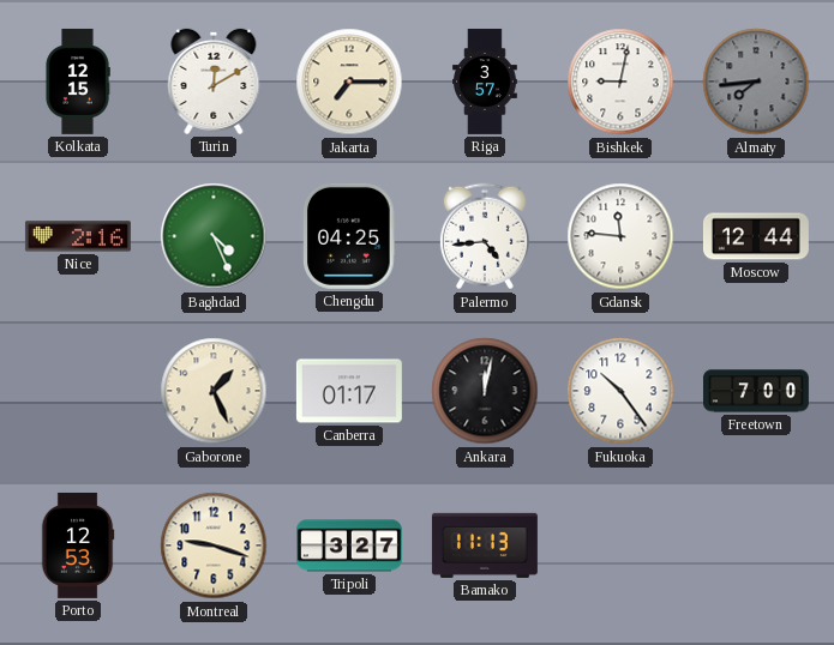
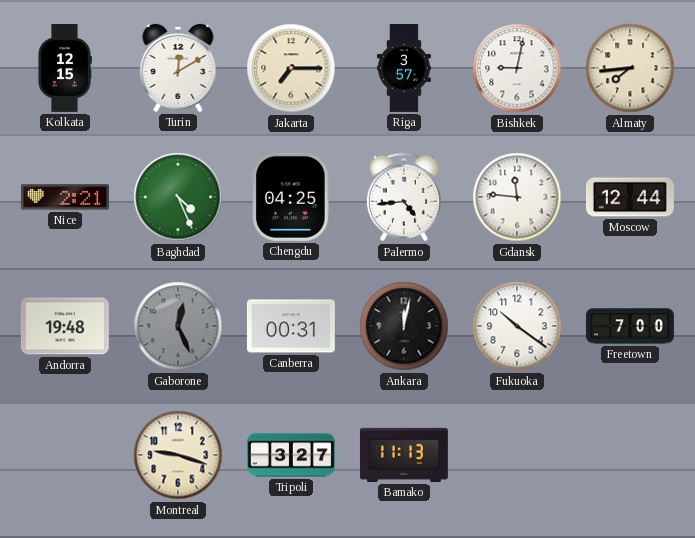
Almaty dial: grey -> cream
Nice: 2:16 -> 2:21
Andorra: none -> 19:48
Gaborone: 1:26 -> 12:26
Gaborone dial: cream -> grey
Canberra: 01:17 -> 00:31
Fukuoka: 10:24 -> 10:21
Porto: 12:53 -> none
